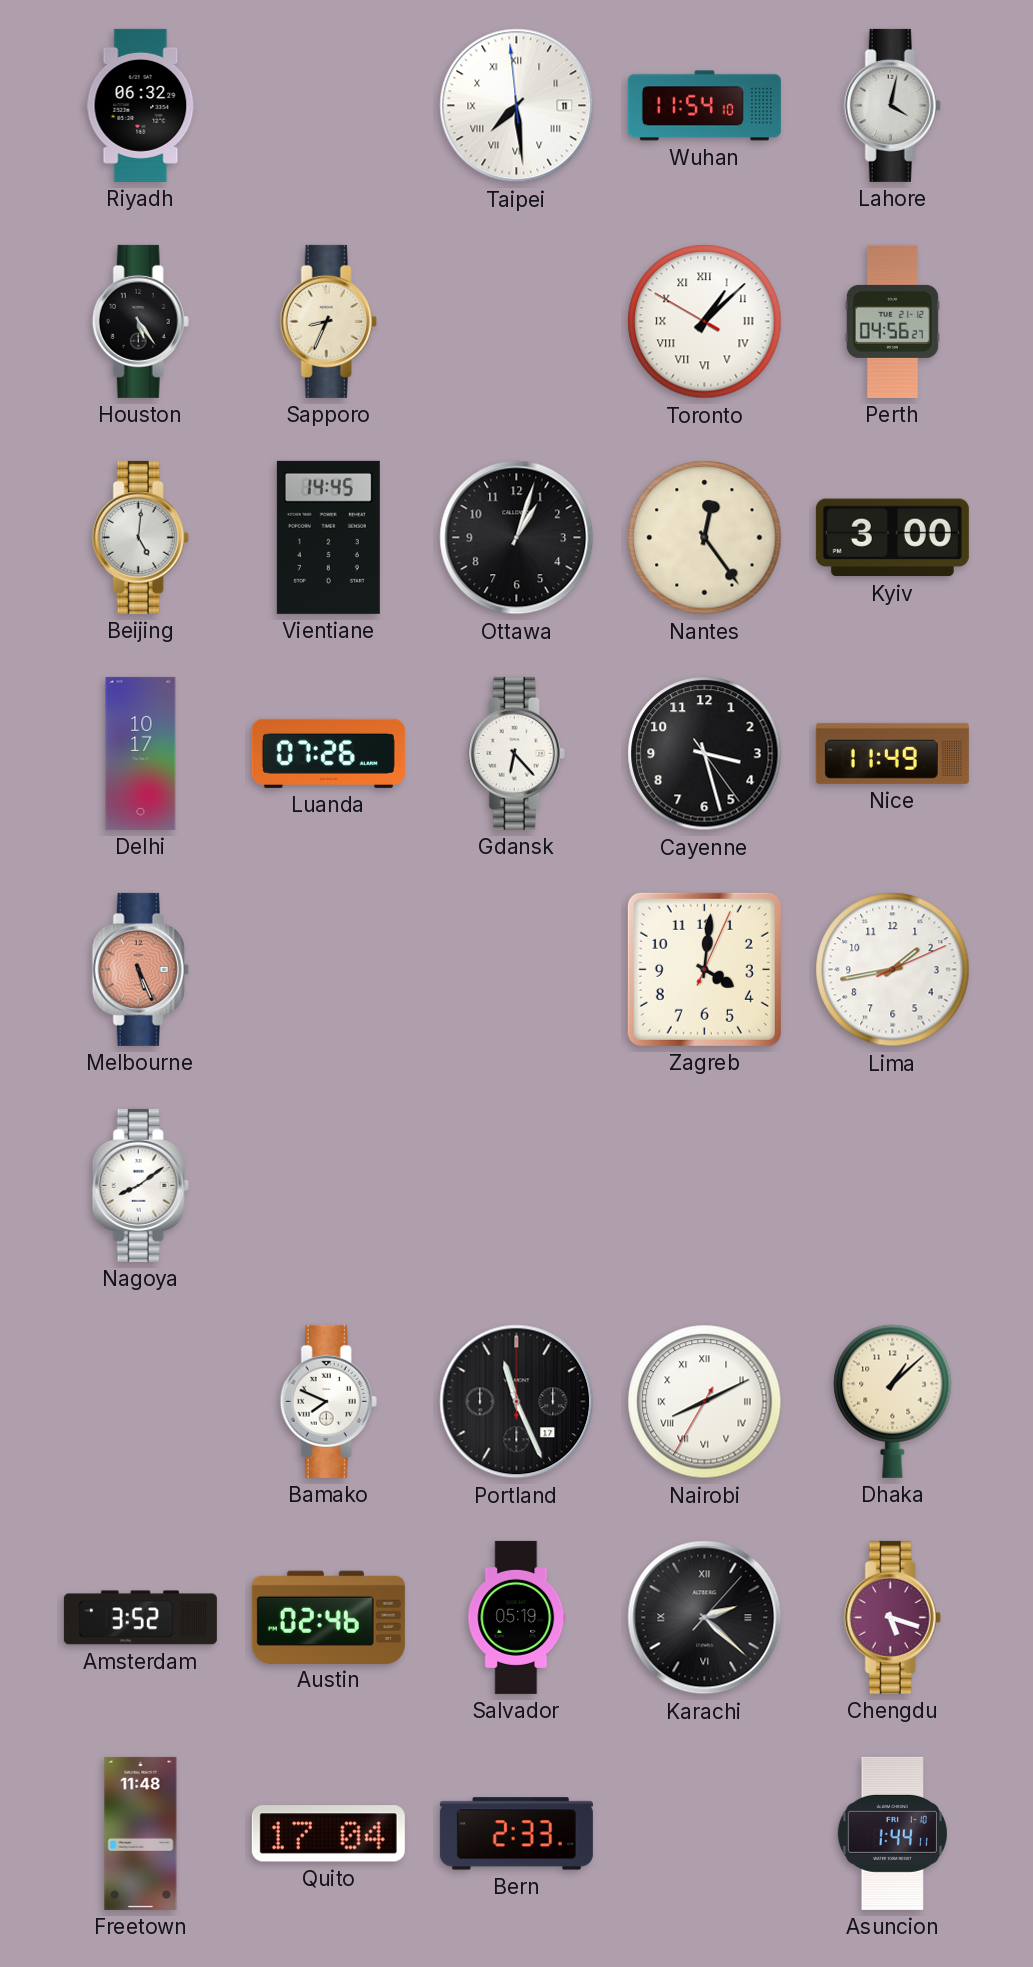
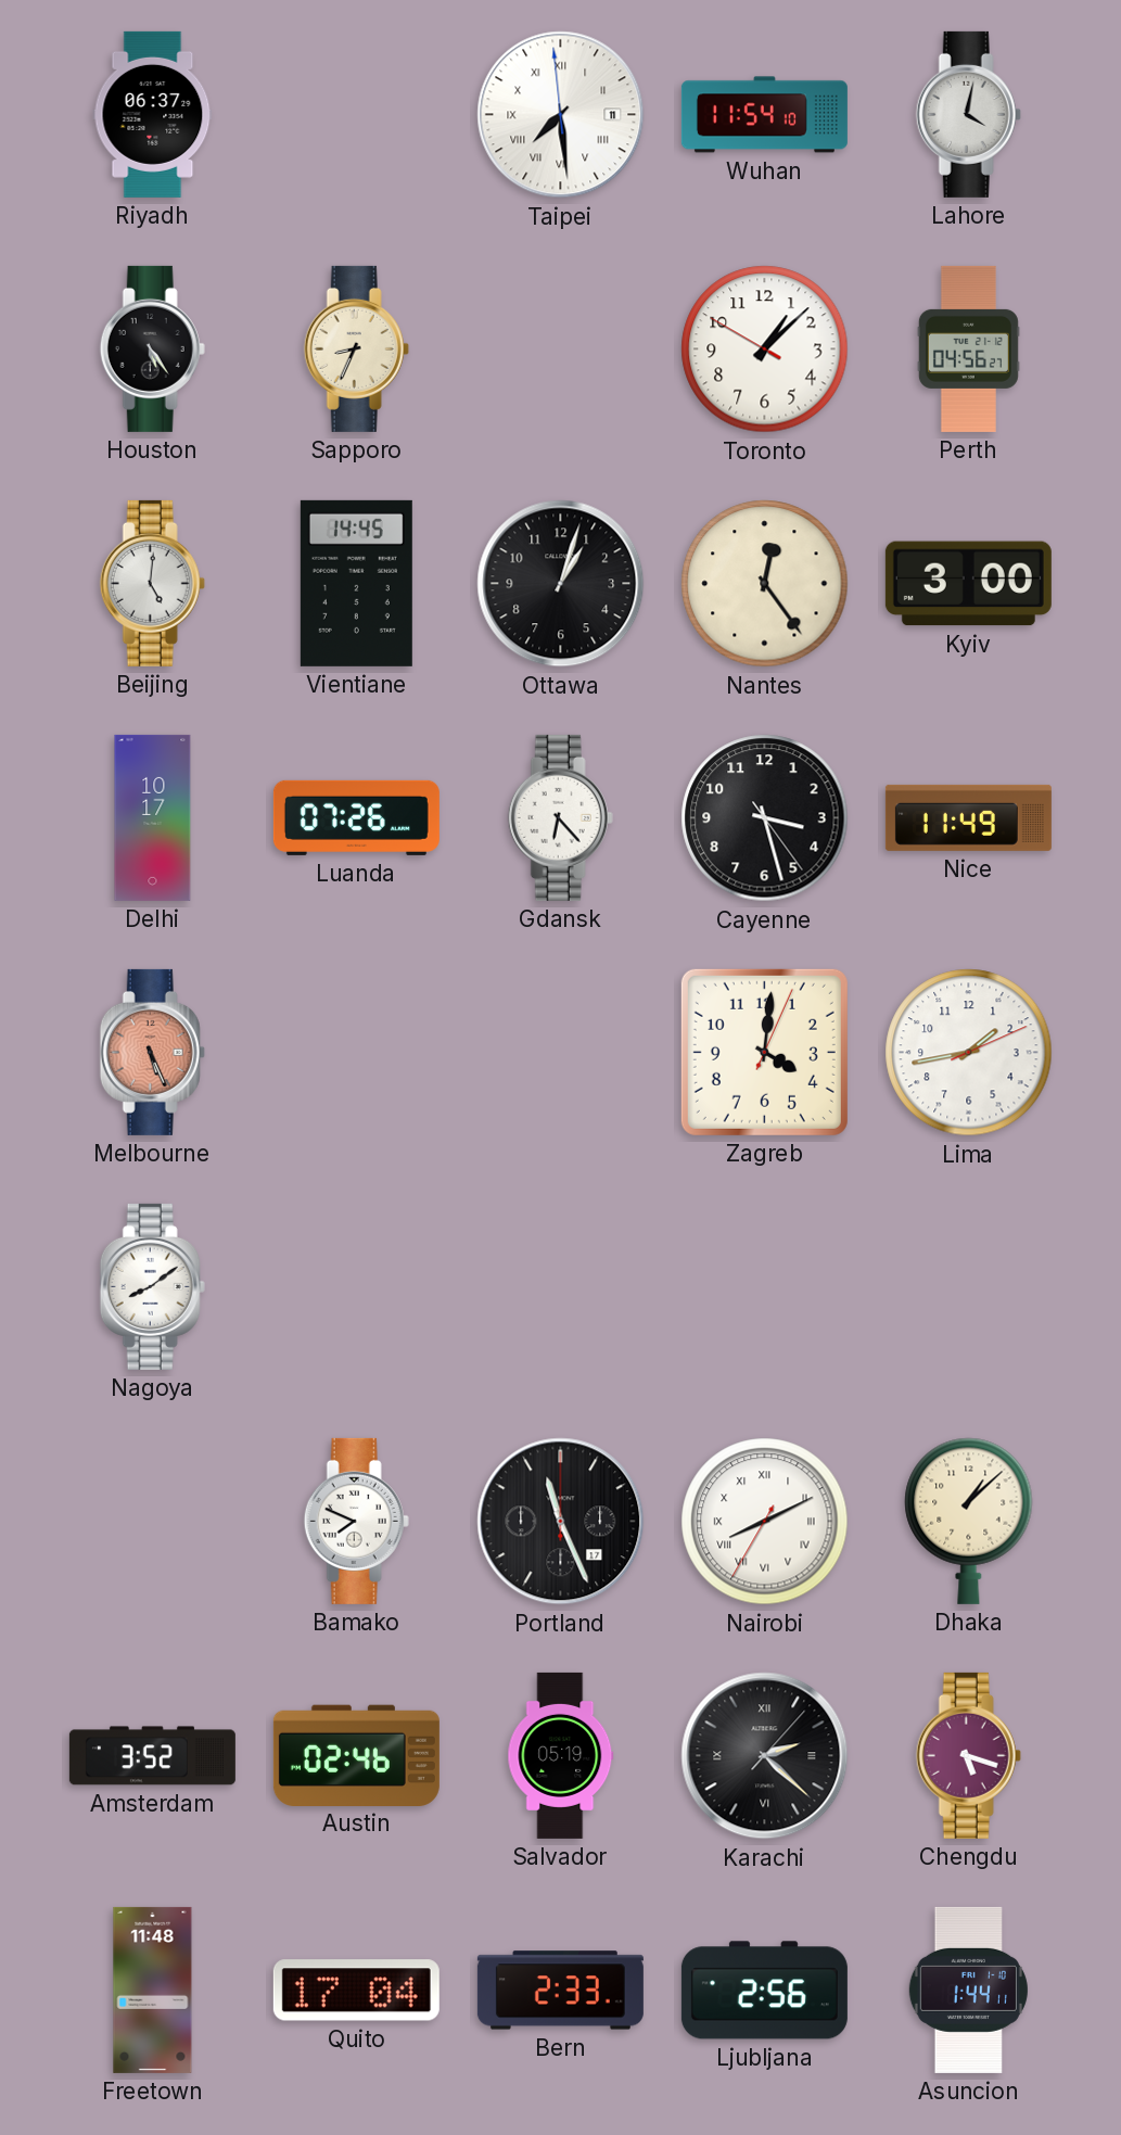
Riyadh: 06:32 -> 06:37
Toronto numerals: Roman -> Arabic
Ljubljana: none -> 2:56
